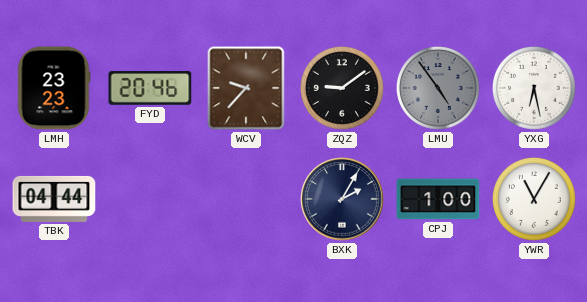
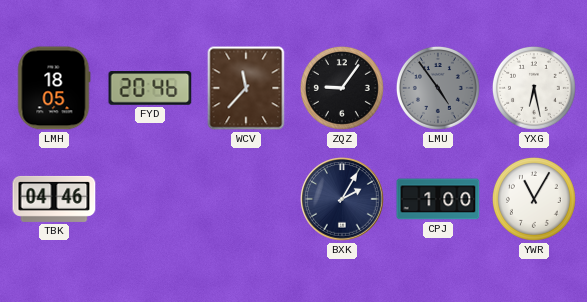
LMH: 23:23 -> 18:05
WCV: 9:37 -> 11:37
ZQZ: 9:09 -> 9:06
TBK: 04:44 -> 04:46
